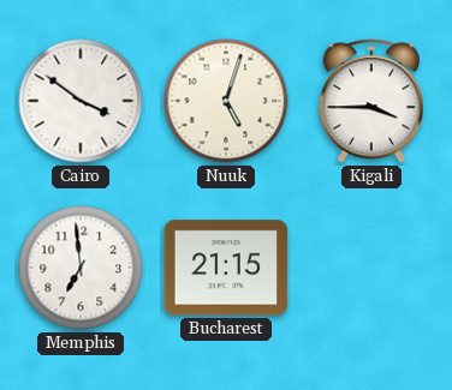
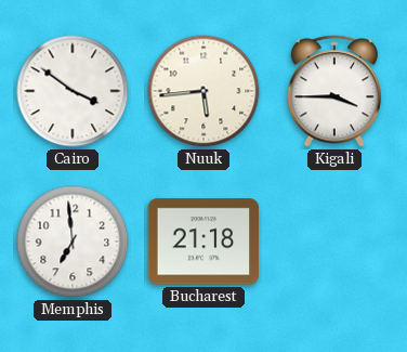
Nuuk: 5:03 -> 5:44
Bucharest: 21:15 -> 21:18
